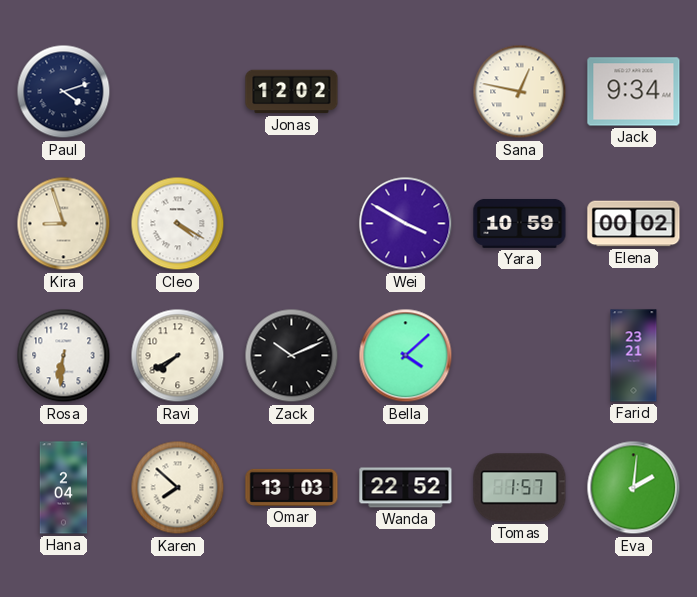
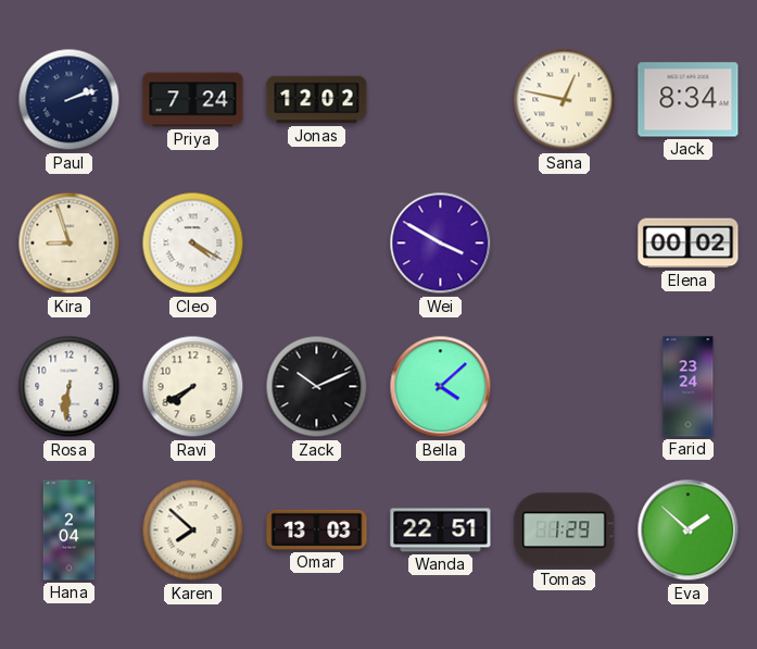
Paul: 4:12 -> 2:12
Priya: none -> 7:24
Jack: 9:34 -> 8:34
Yara: 10:59 -> none
Farid: 23:21 -> 23:24
Wanda: 22:52 -> 22:51
Tomas: 1:57 -> 1:29
Eva: 2:01 -> 1:52
